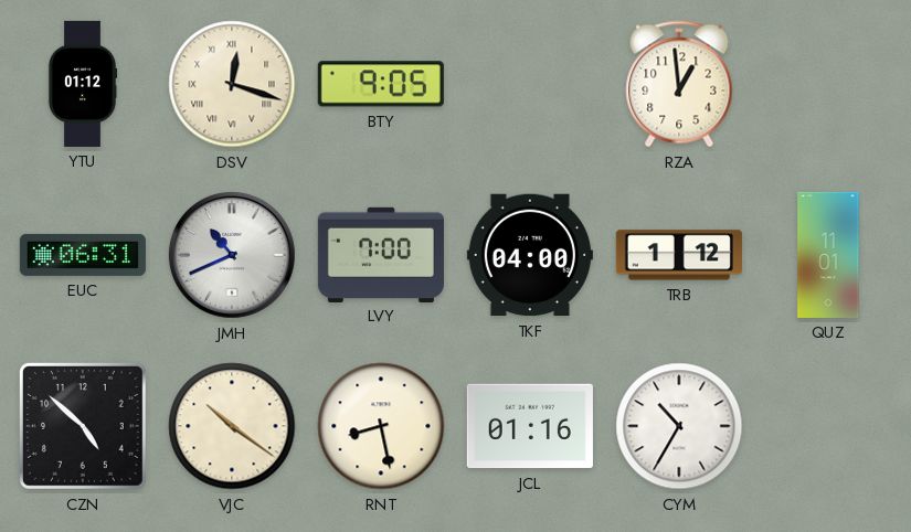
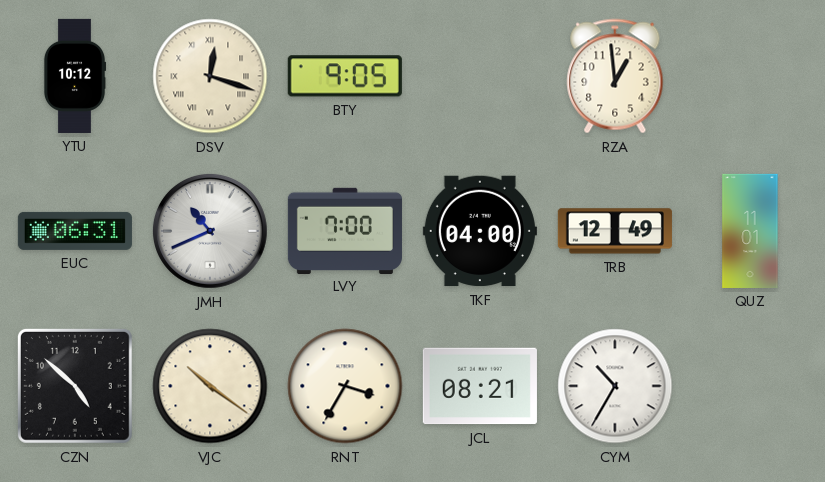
YTU: 01:12 -> 10:12
TRB: 1:12 -> 12:49
RNT: 8:28 -> 3:35
JCL: 01:16 -> 08:21
